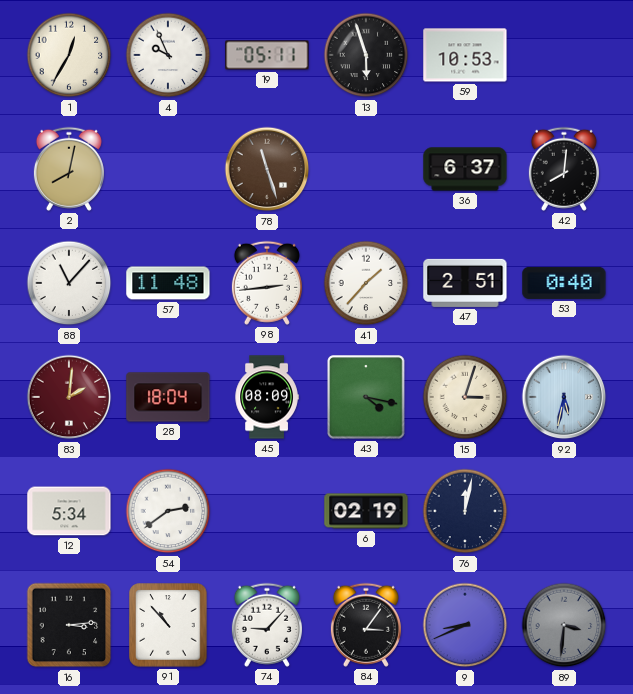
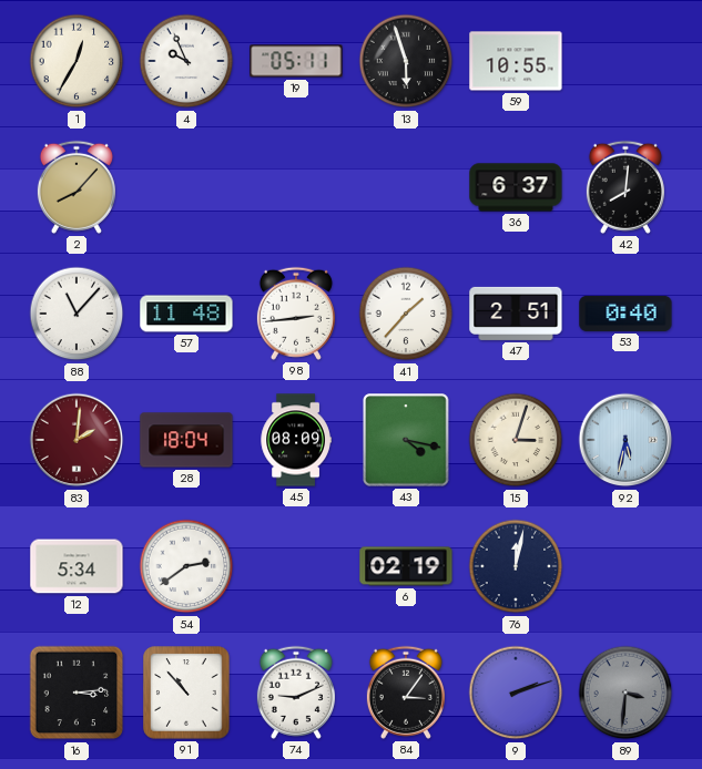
59: 10:53 -> 10:55
2: 8:02 -> 8:07
78: 11:27 -> none
74: 9:07 -> 9:11
9: 8:41 -> 2:12
